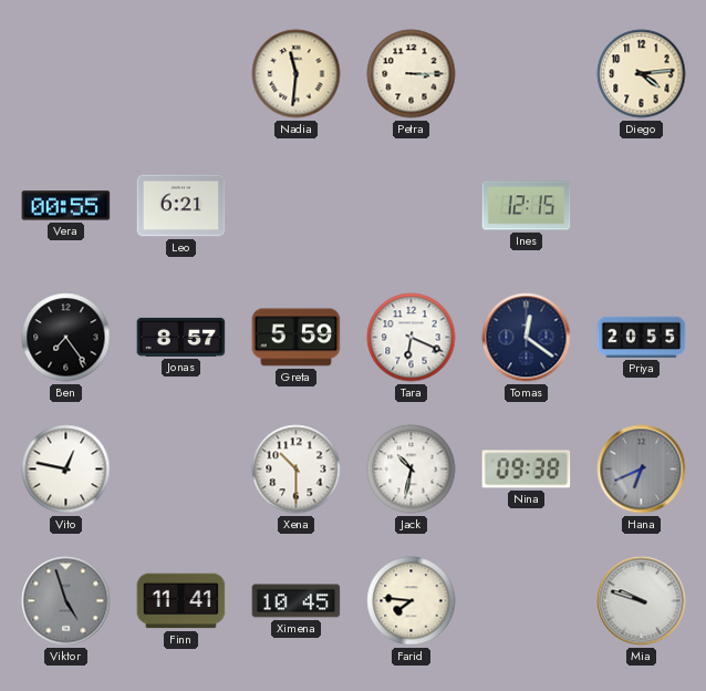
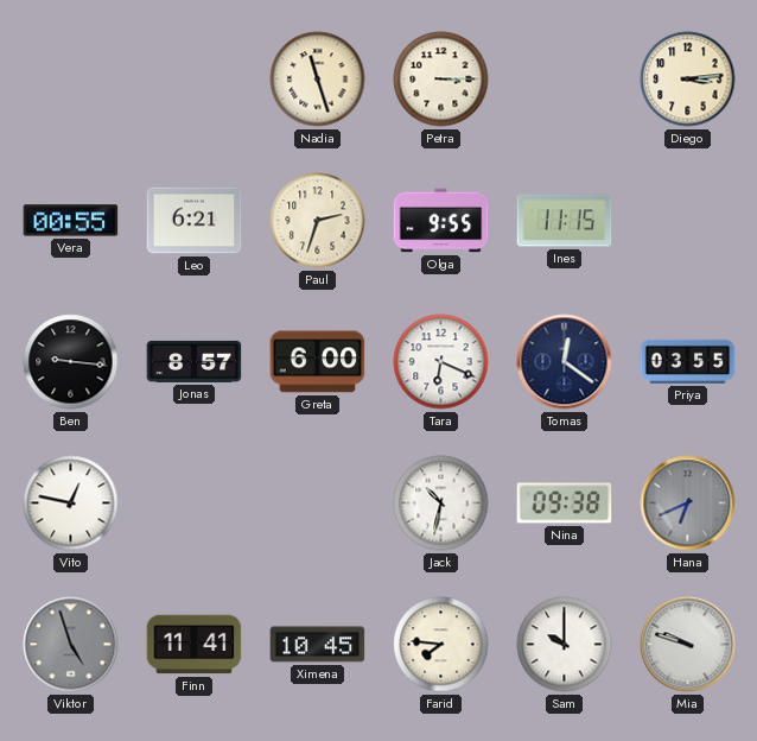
Nadia: 11:31 -> 11:27
Diego: 4:14 -> 3:14
Paul: none -> 2:33
Olga: none -> 9:55
Ines: 12:15 -> 11:15
Ben: 7:24 -> 9:16
Greta: 5:59 -> 6:00
Priya: 20:55 -> 03:55
Xena: 10:30 -> none
Sam: none -> 10:00
